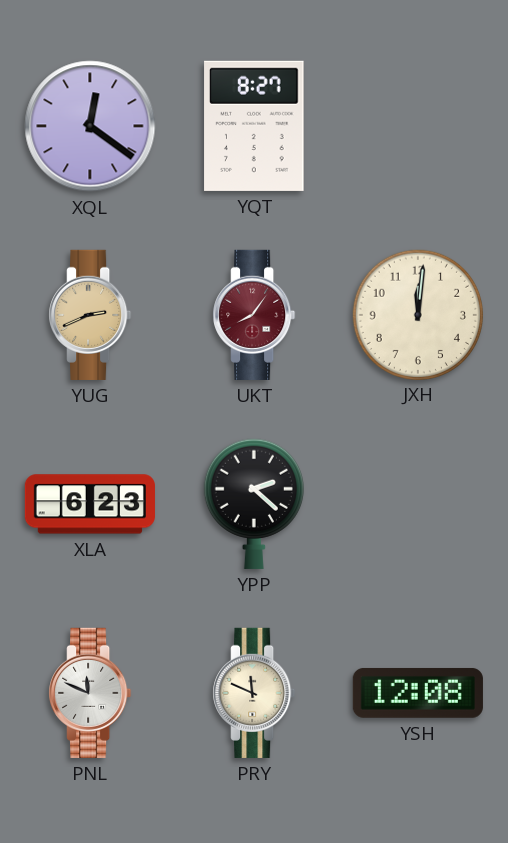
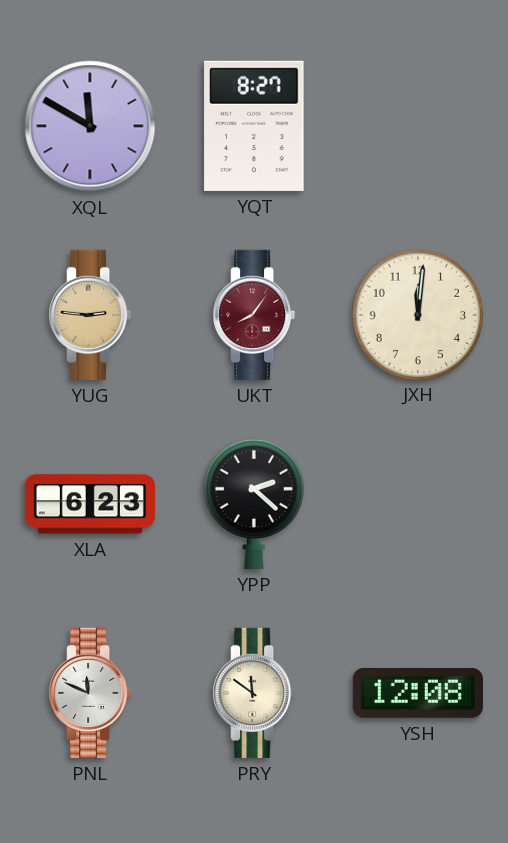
XQL: 12:21 -> 11:50
YUG: 2:41 -> 2:46
PRY: 11:49 -> 11:51
